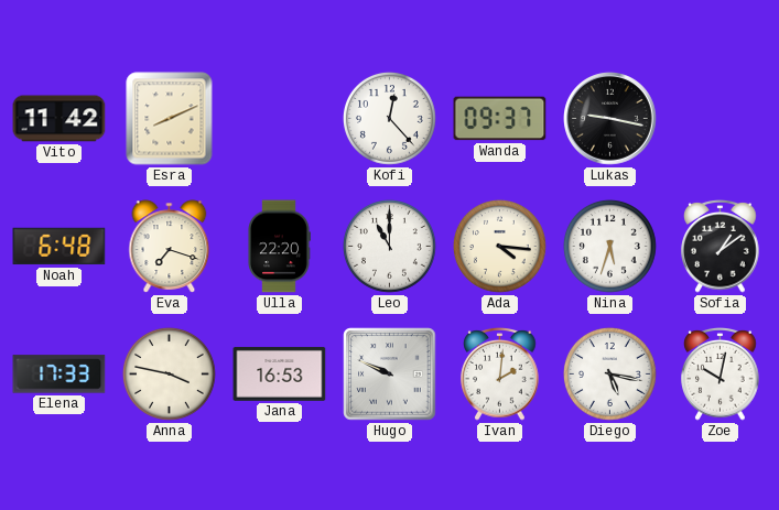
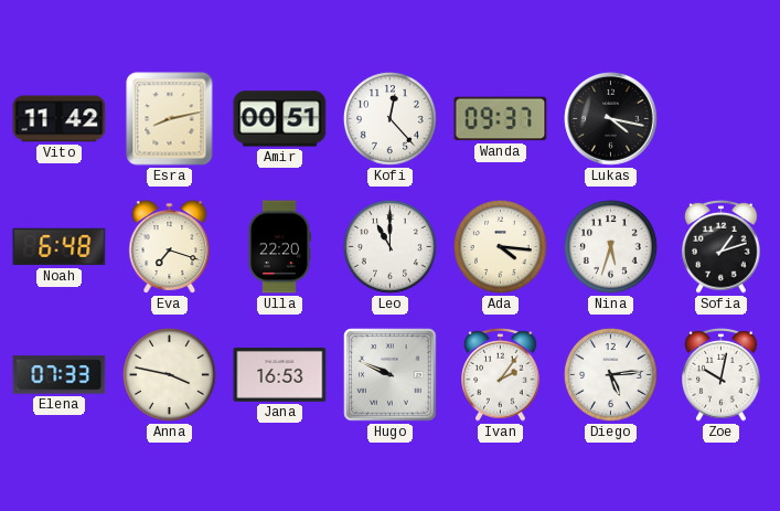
Esra: 8:11 -> 8:13
Amir: none -> 00:51
Lukas: 9:17 -> 4:17
Sofia: 1:09 -> 1:12
Elena: 17:33 -> 07:33
Ivan: 2:01 -> 2:06
Diego: 5:17 -> 5:14
